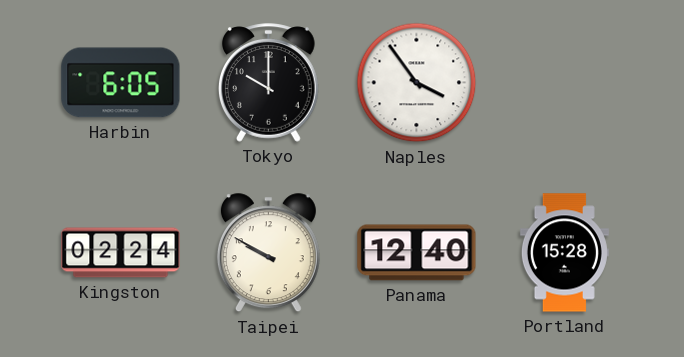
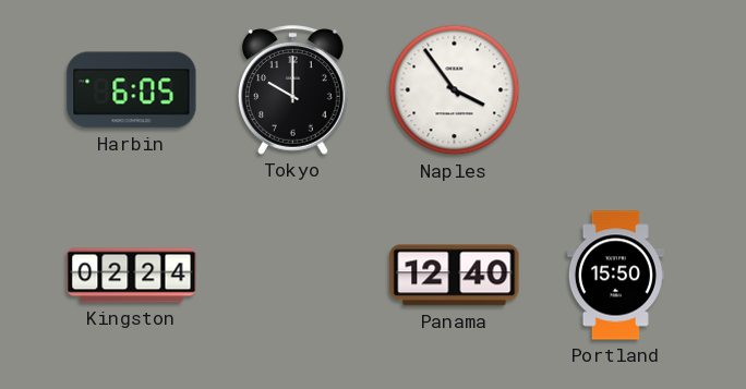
Taipei: 9:50 -> none
Portland: 15:28 -> 15:50
